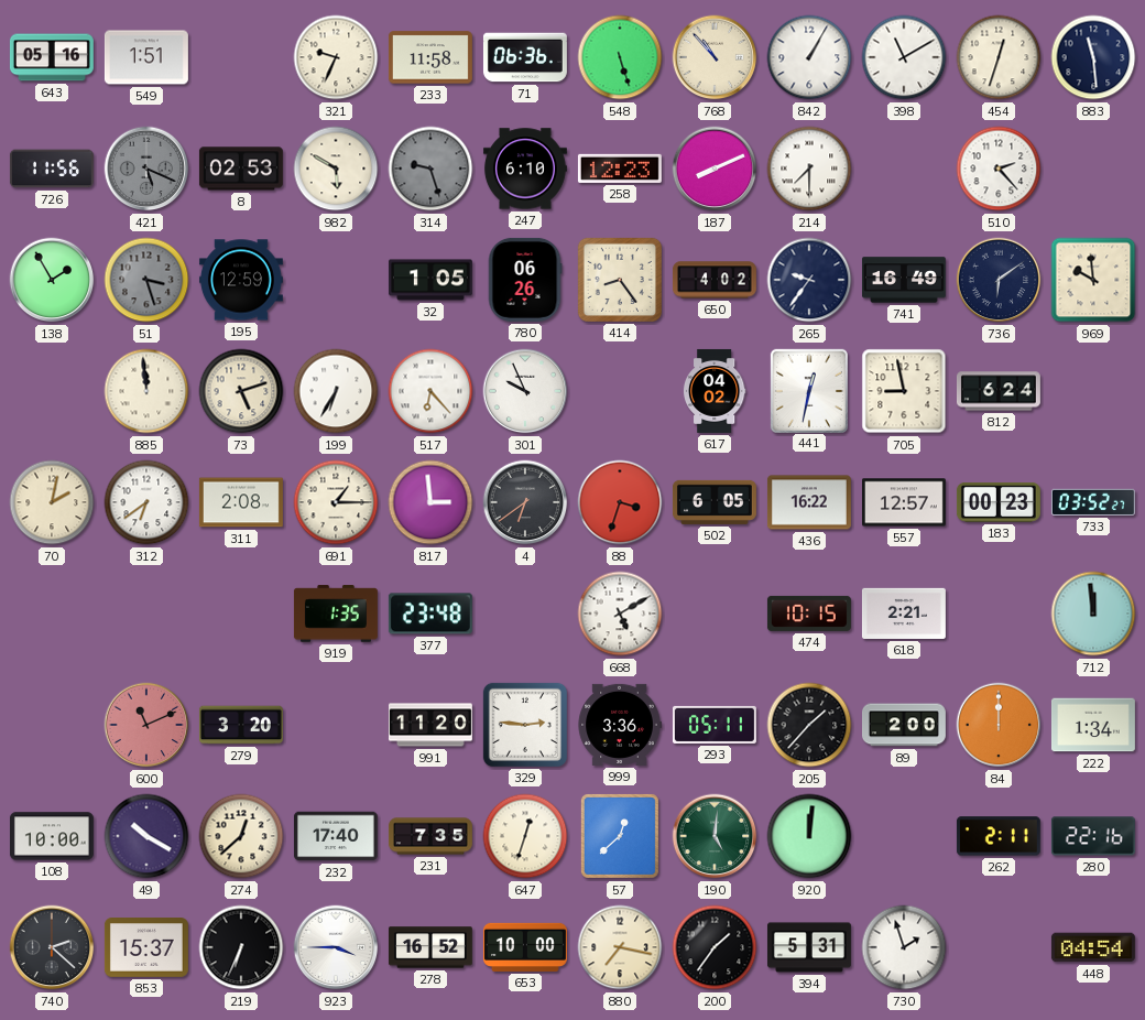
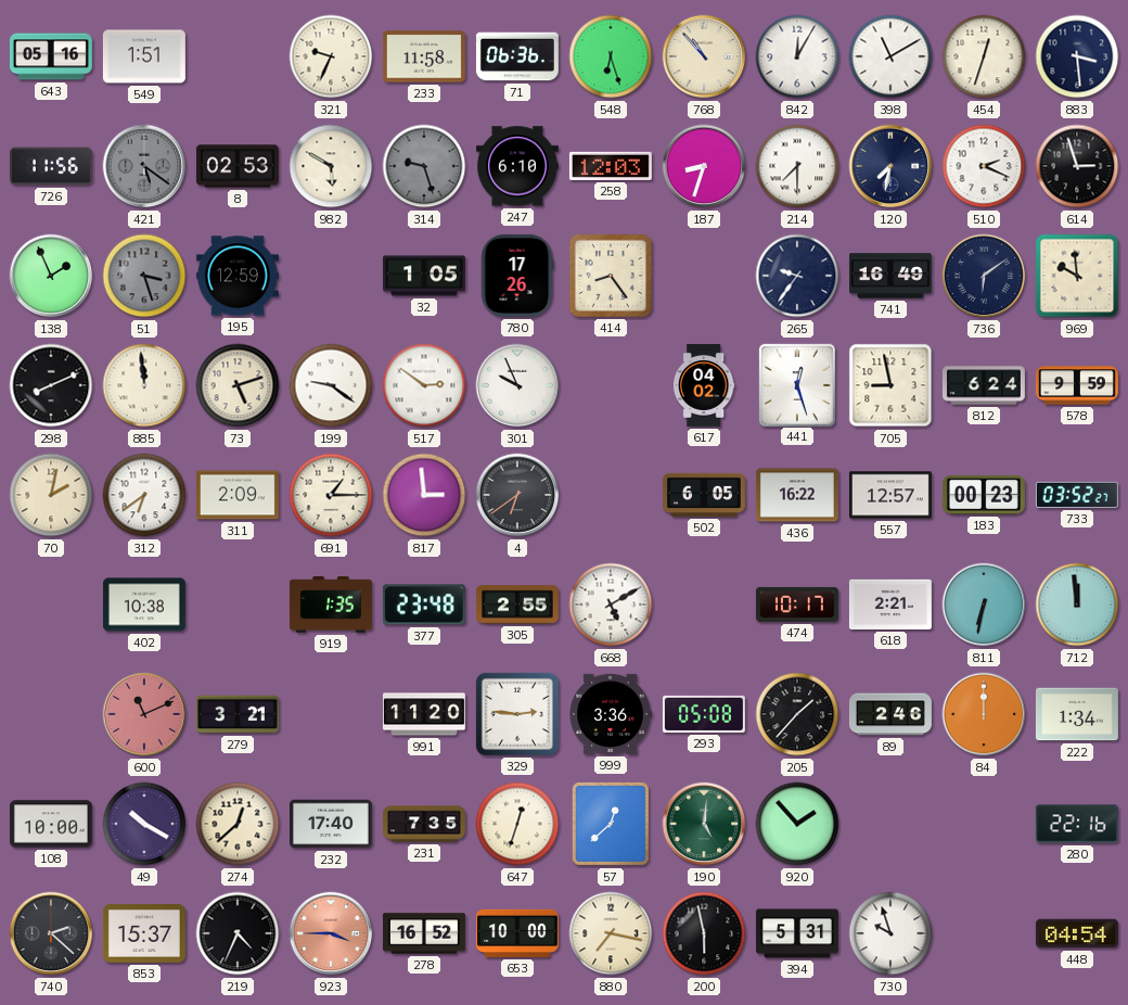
548: 5:27 -> 6:27
842: 1:05 -> 12:05
883: 11:29 -> 3:29
421: 5:19 -> 5:21
258: 12:23 -> 12:03
187: 8:11 -> 8:33
120: none -> 7:32
510: 2:23 -> 2:19
614: none -> 2:57
138: 1:55 -> 1:56
780: 06:26 -> 17:26
650: 4:02 -> none
298: none -> 8:11
199: 6:35 -> 9:21
517: 6:23 -> 2:51
441: 12:32 -> 12:27
578: none -> 9:59
311: 2:08 -> 2:09
88: 3:33 -> none
402: none -> 10:38
305: none -> 2:55
474: 10:15 -> 10:17
811: none -> 6:32
279: 3:20 -> 3:21
293: 05:11 -> 05:08
89: 2:00 -> 2:46
920: 12:01 -> 1:53
262: 2:11 -> none
219: 6:34 -> 4:34
923 dial: white -> salmon
200: 1:36 -> 5:58
730: 1:57 -> 9:57
